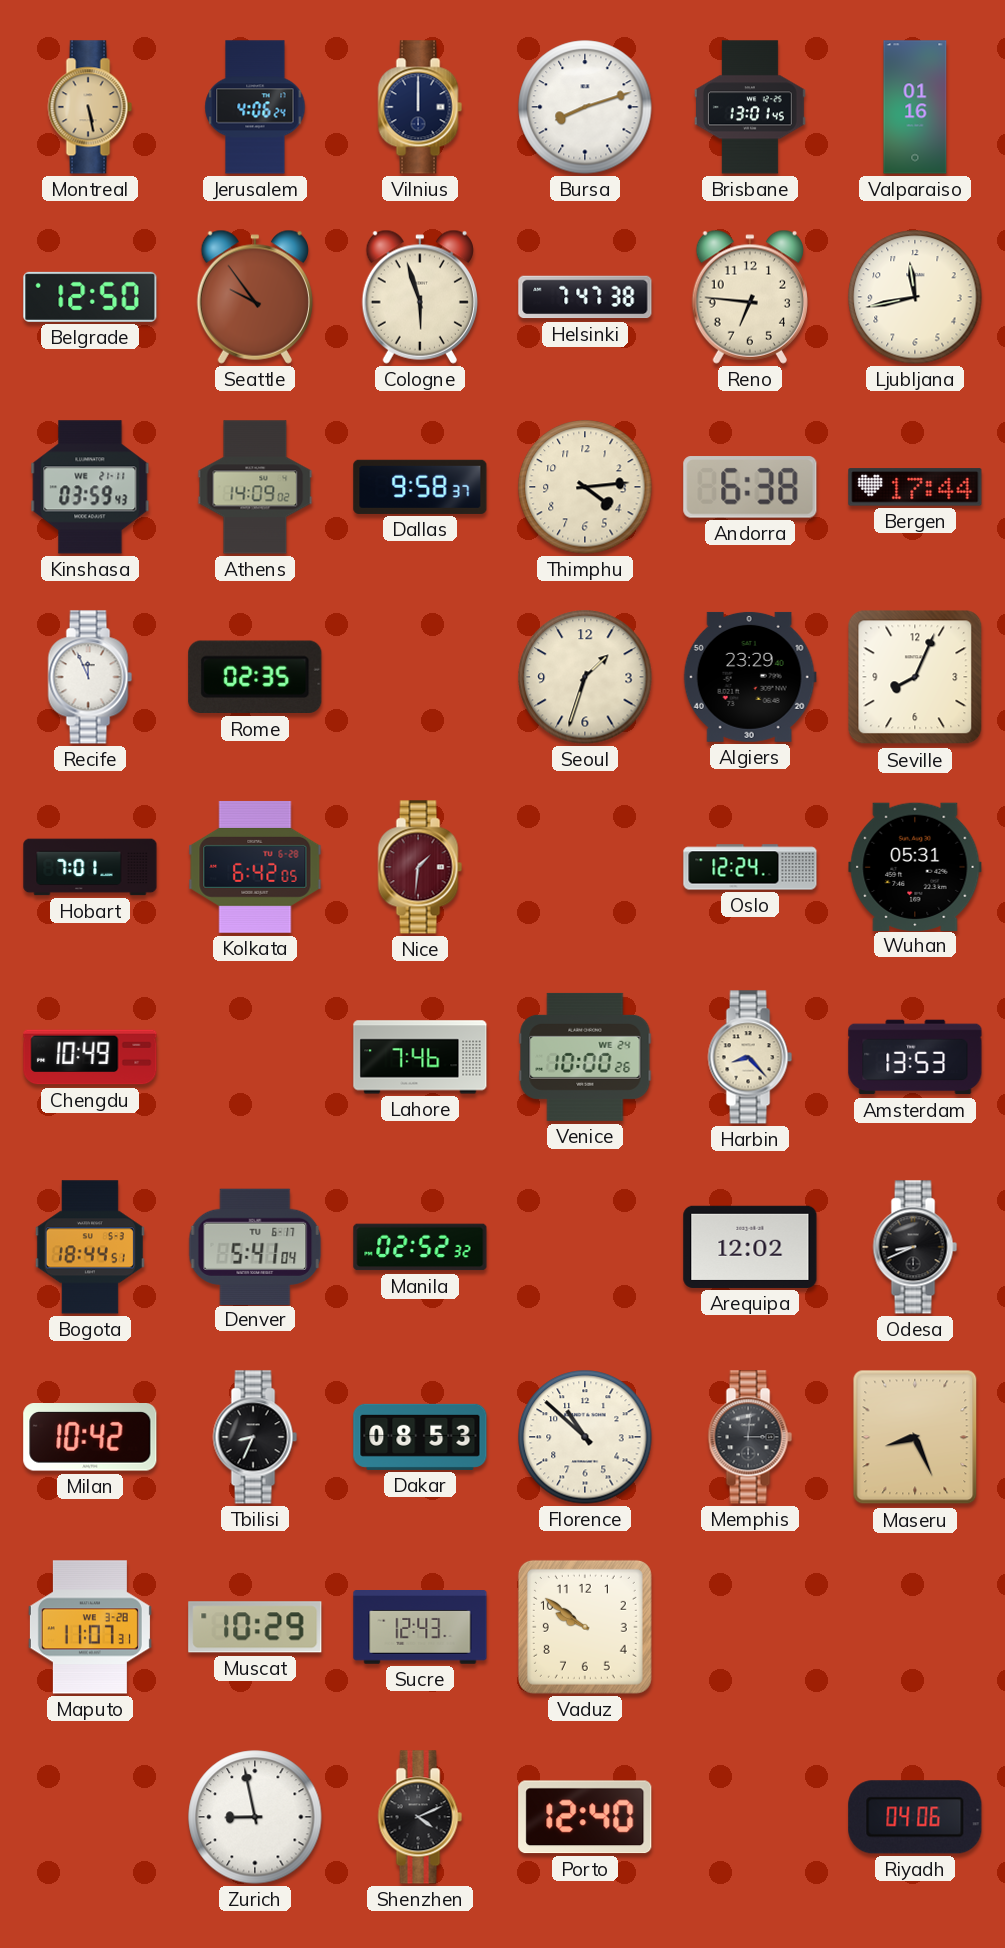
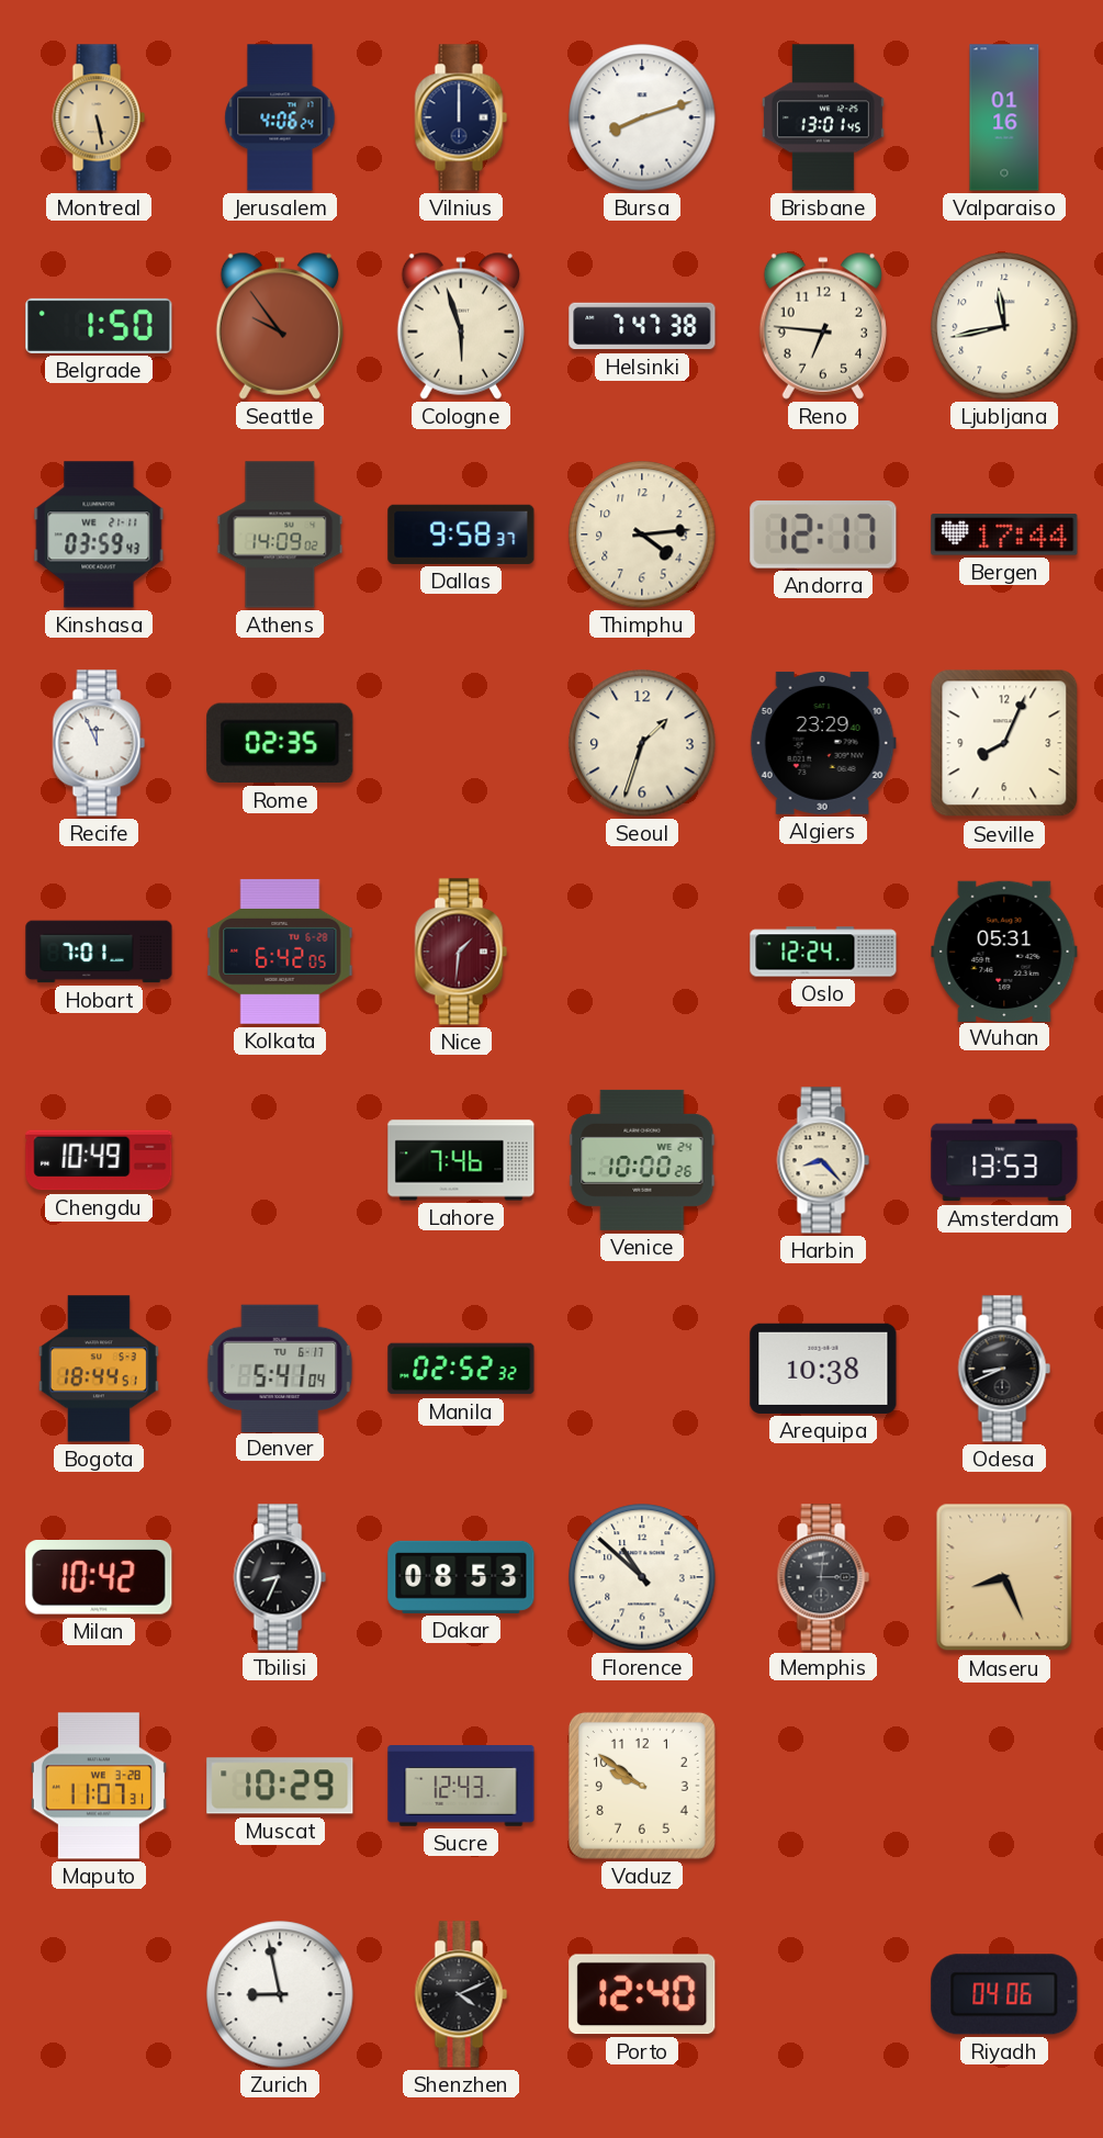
Belgrade: 12:50 -> 1:50
Andorra: 6:38 -> 12:17
Arequipa: 12:02 -> 10:38
